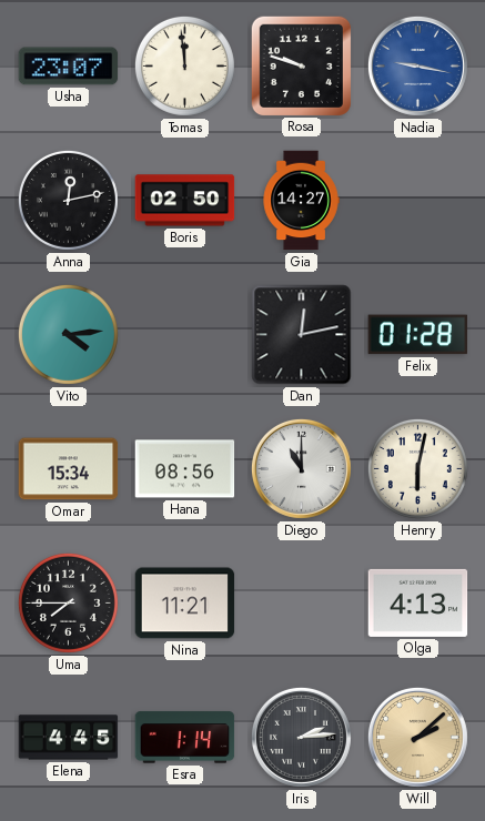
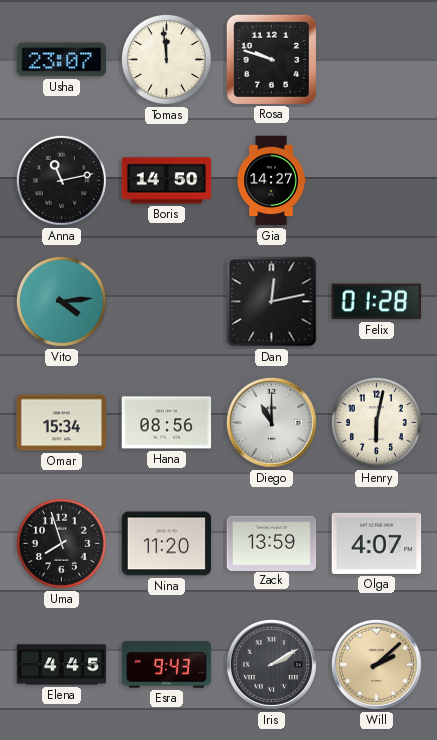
Nadia: 9:17 -> none
Anna: 12:13 -> 11:13
Boris: 02:50 -> 14:50
Uma: 7:45 -> 7:57
Nina: 11:21 -> 11:20
Zack: none -> 13:59
Olga: 4:13 -> 4:07
Esra: 1:14 -> 9:43
Iris: 2:14 -> 2:10
